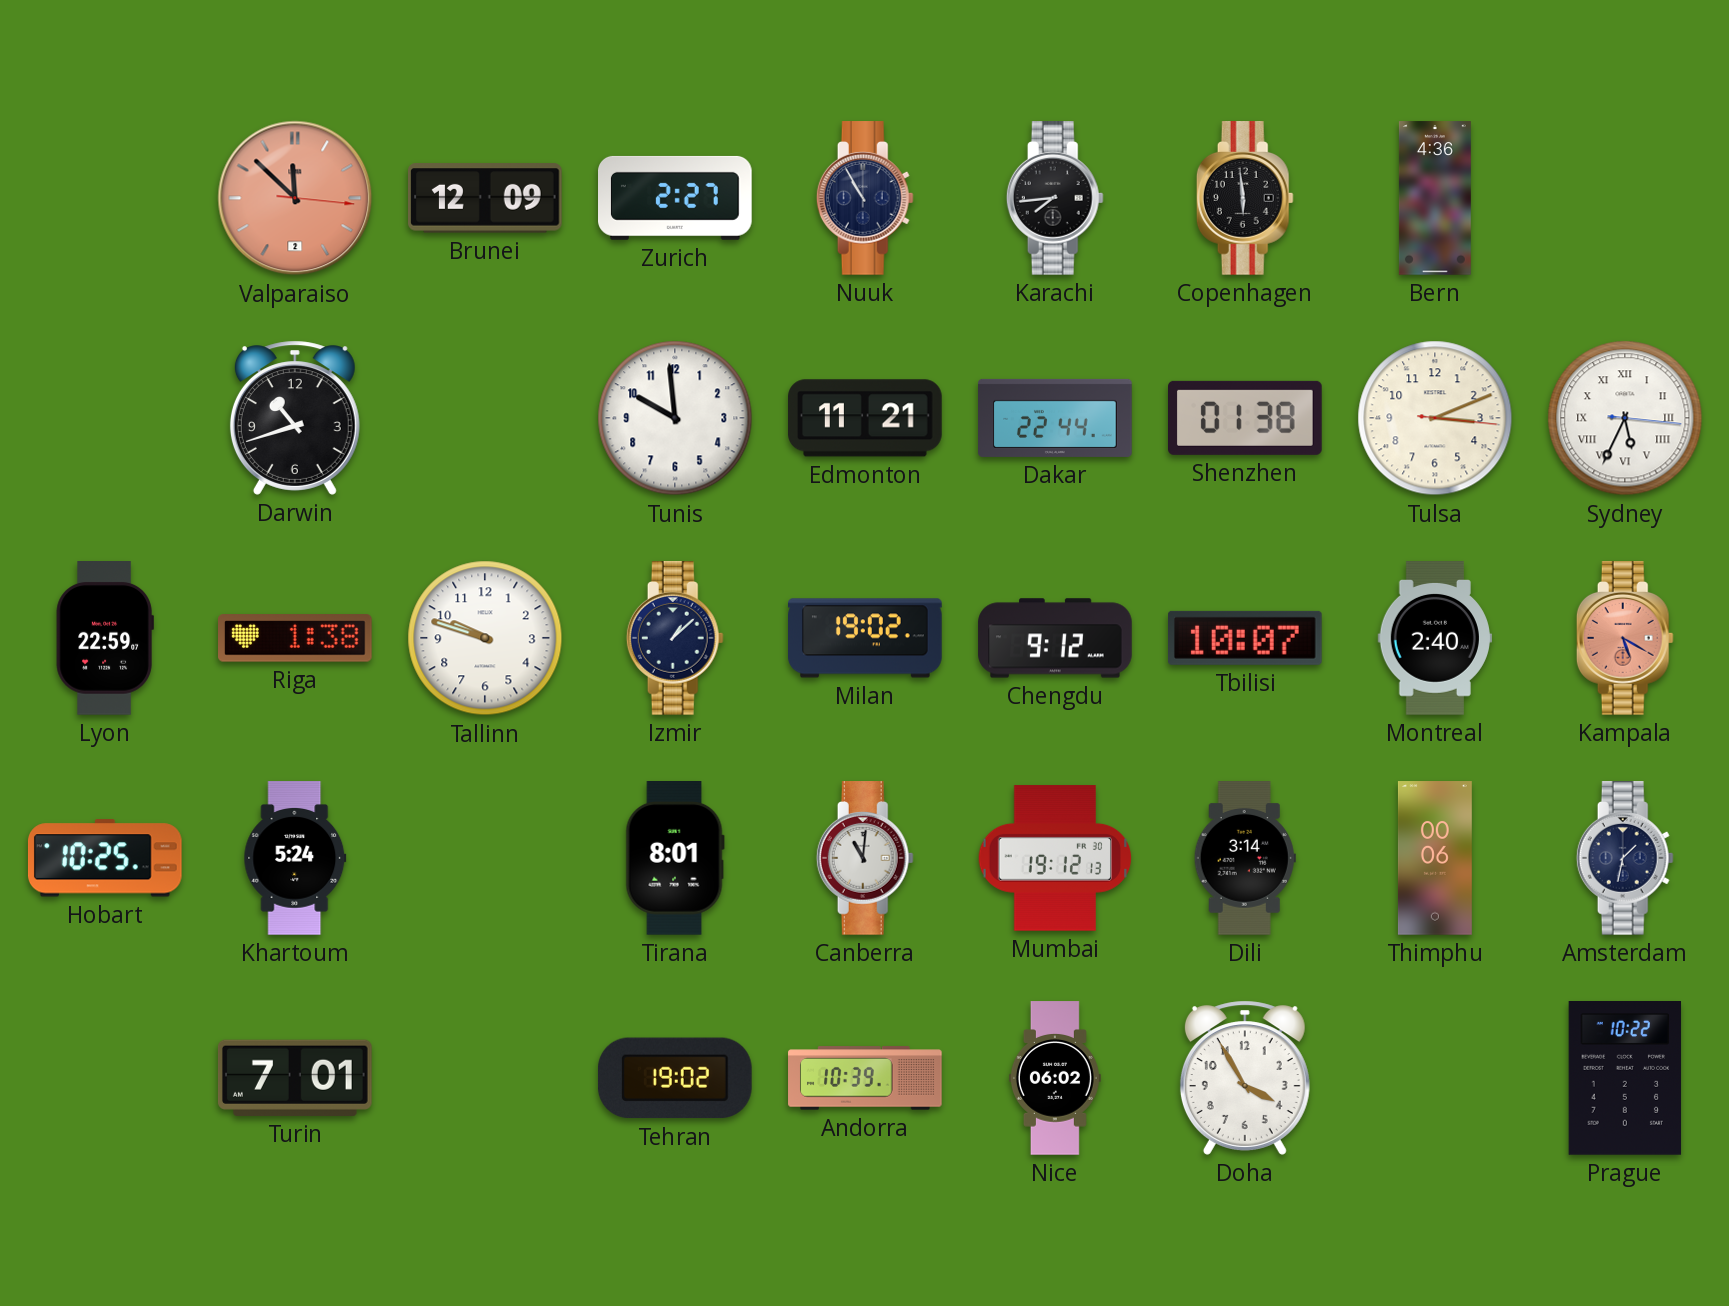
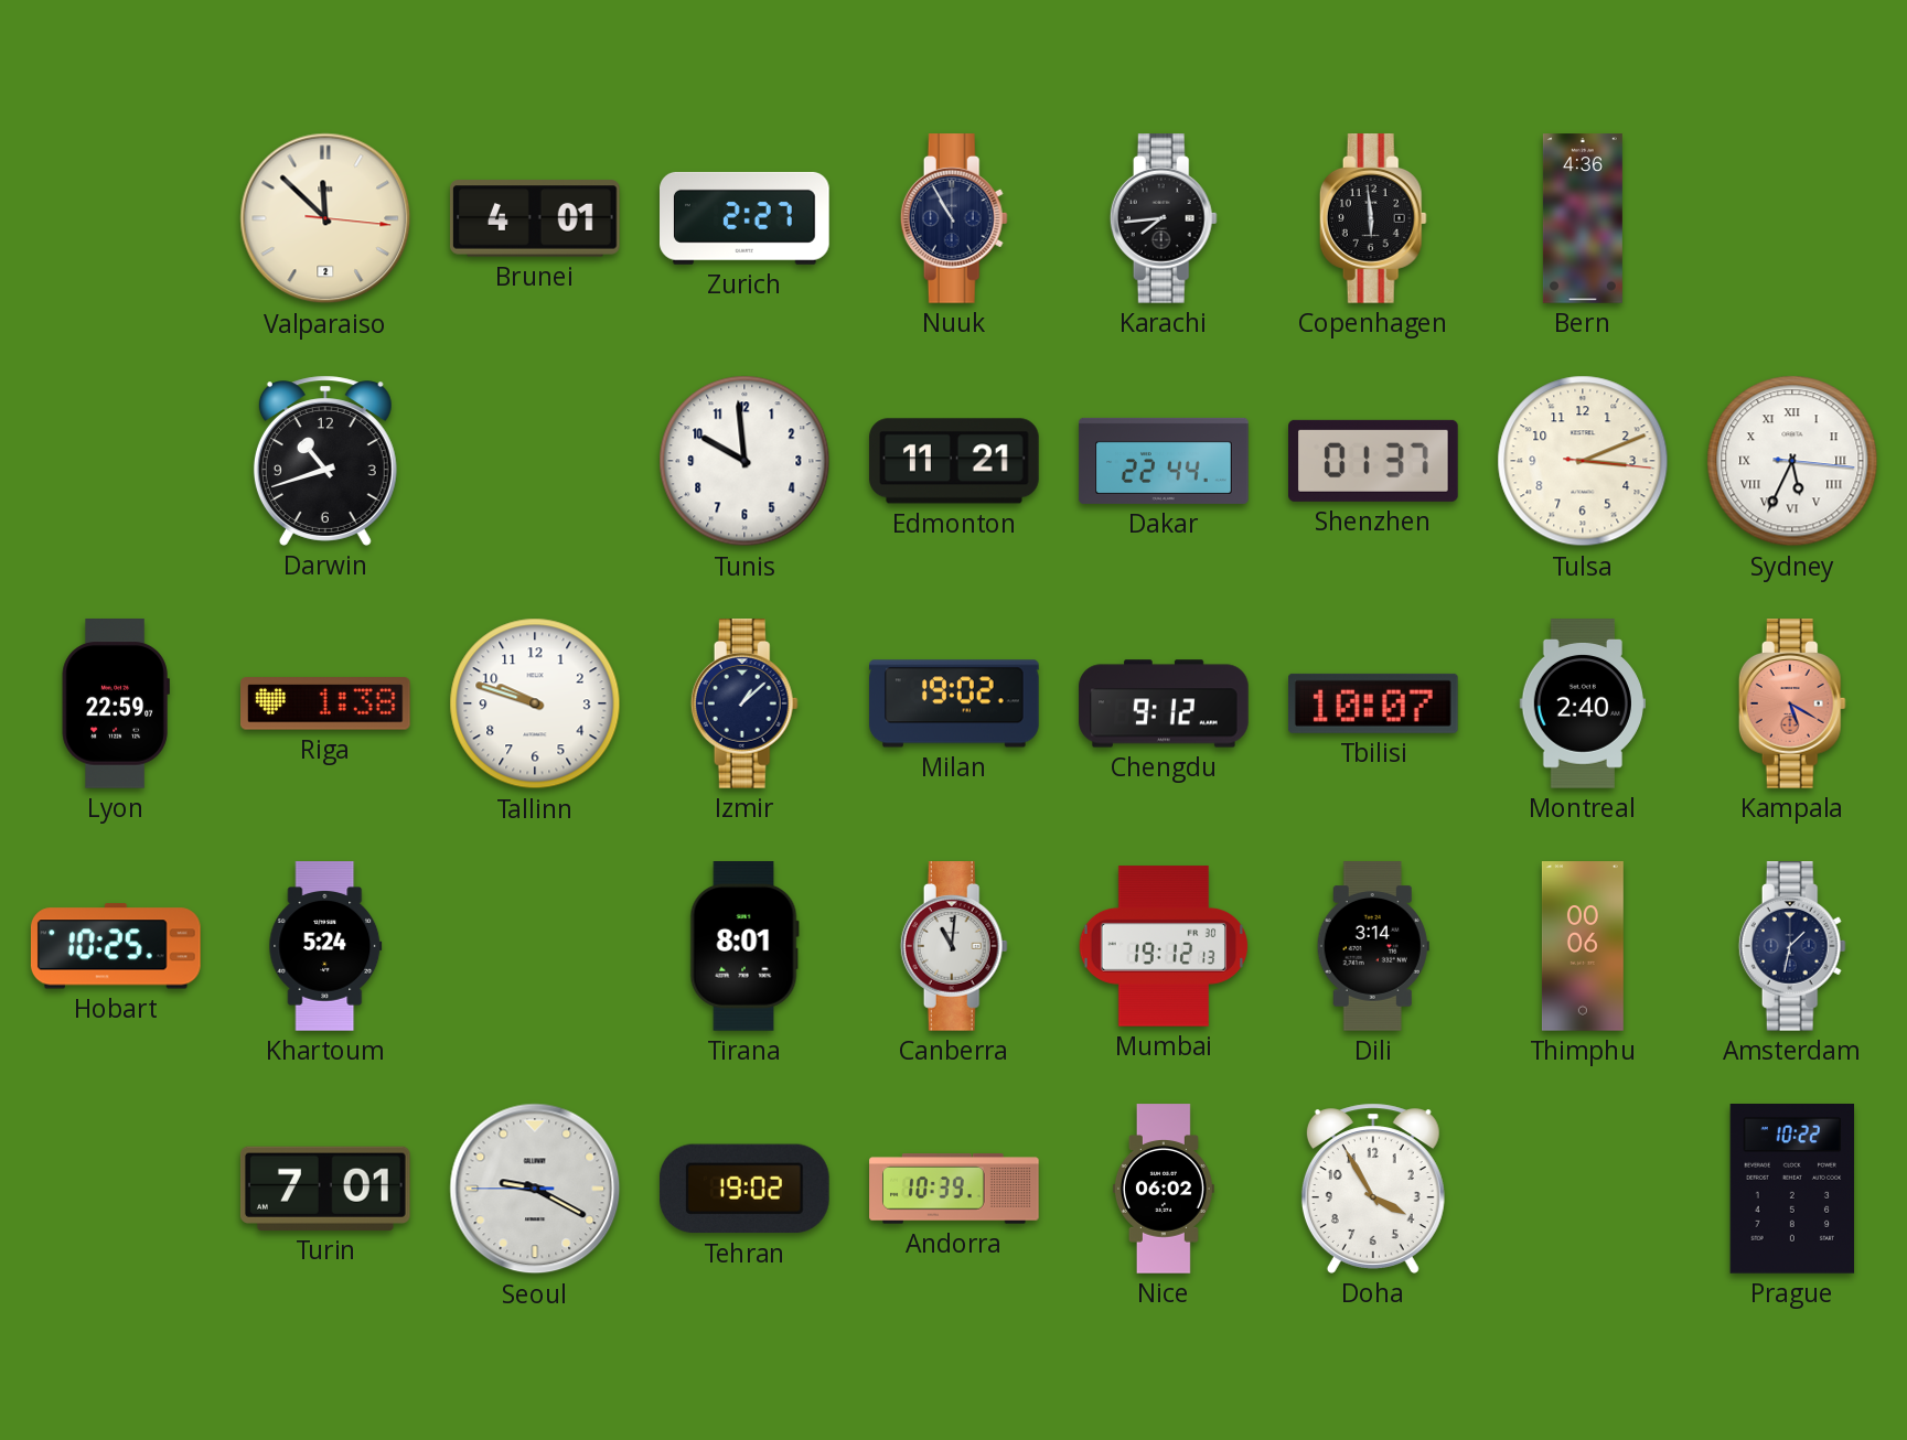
Valparaiso dial: salmon -> cream
Brunei: 12:09 -> 4:01
Shenzhen: 01:38 -> 01:37
Seoul: none -> 9:19
